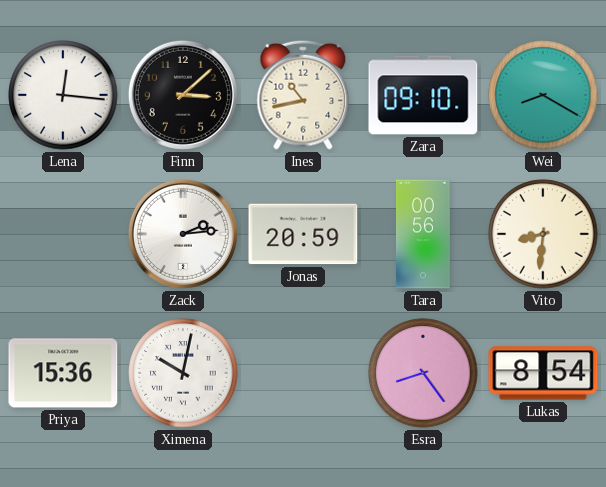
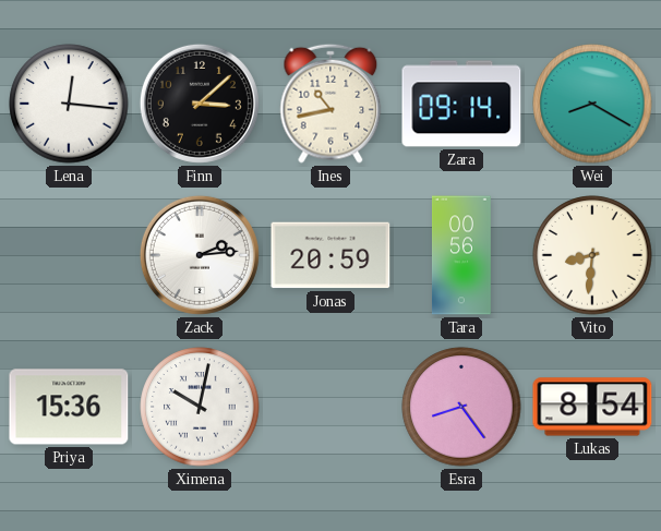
Zara: 09:10 -> 09:14
